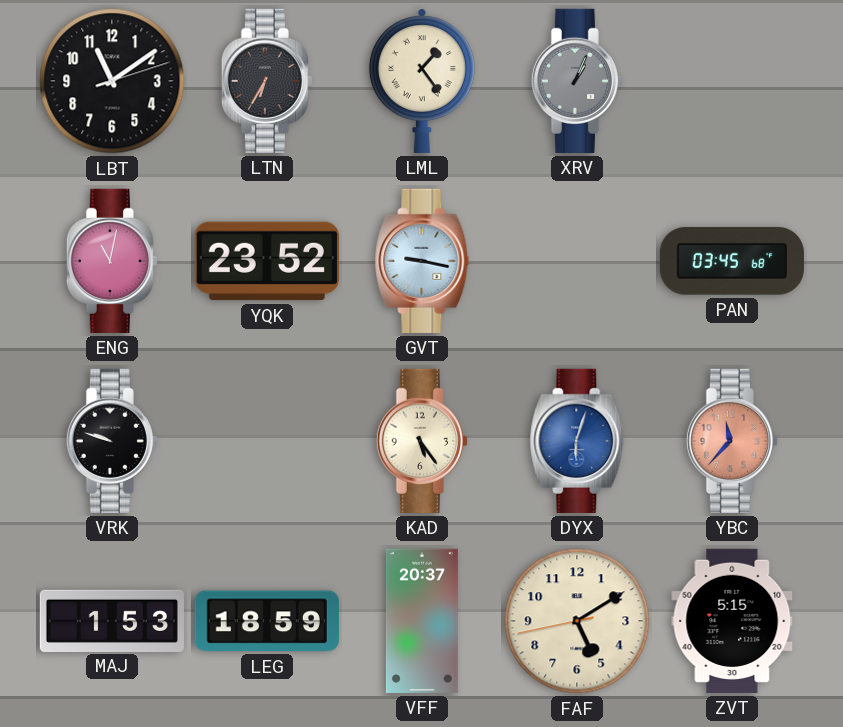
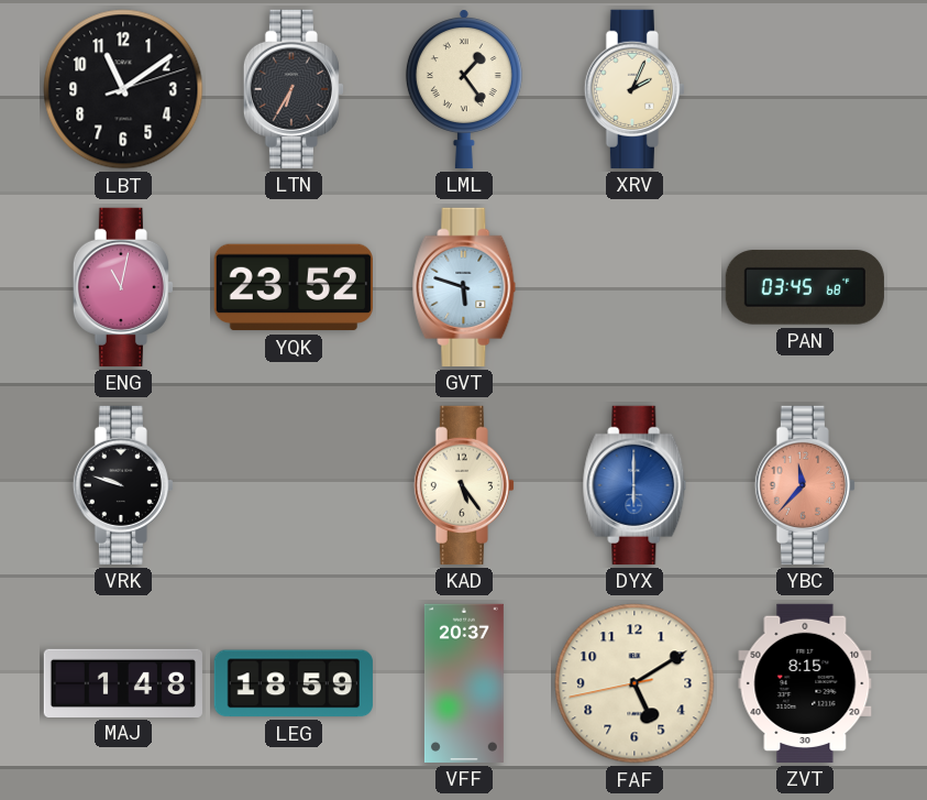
XRV: 1:04 -> 2:04
XRV dial: grey -> cream
GVT: 9:17 -> 5:48
DYX: 6:03 -> 6:00
MAJ: 1:53 -> 1:48
ZVT: 5:15 -> 8:15
